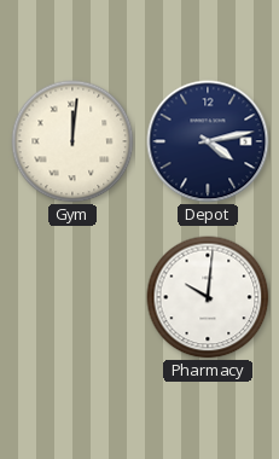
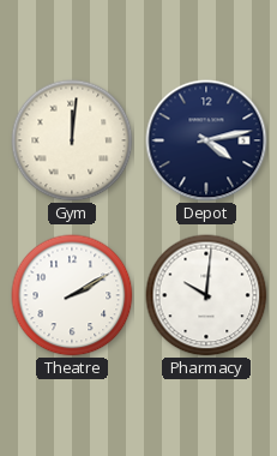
Theatre: none -> 2:10
